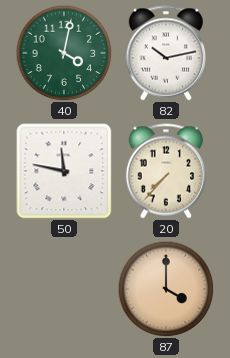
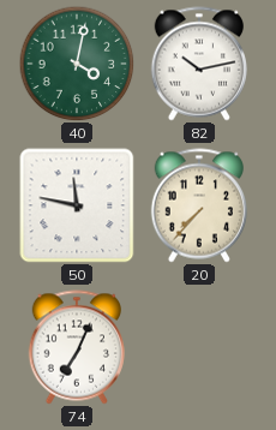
74: none -> 7:04
87: 4:00 -> none
